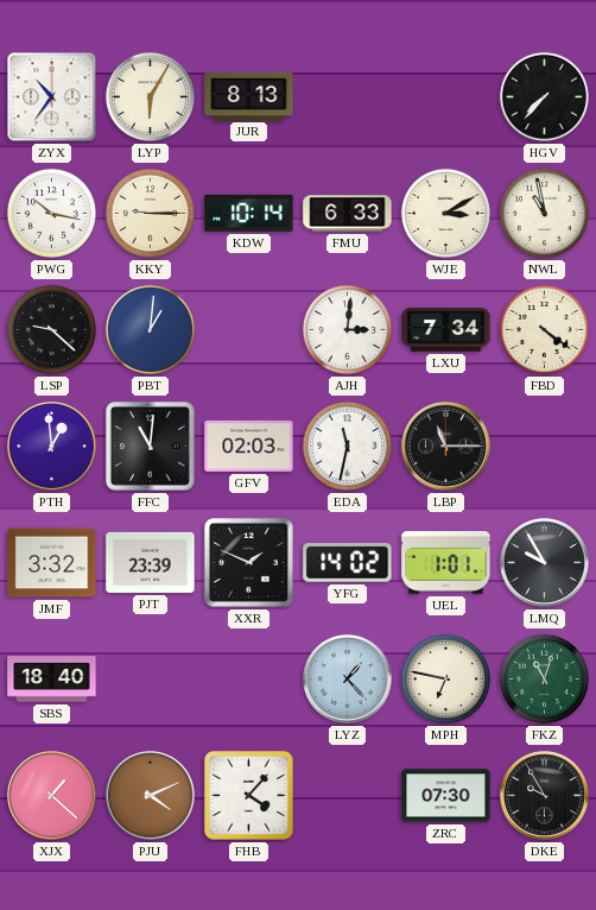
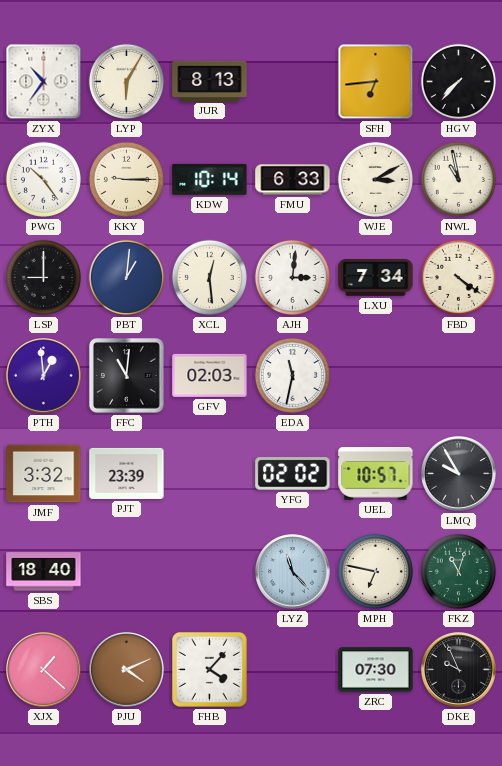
SFH: none -> 6:44
PWG: 10:17 -> 10:24
LSP: 9:22 -> 9:00
XCL: none -> 12:29
LBP: 11:15 -> none
XXR: 1:49 -> none
YFG: 14:02 -> 02:02
UEL: 1:01 -> 10:57
LYZ: 1:23 -> 11:23
DKE: 9:55 -> 9:56
